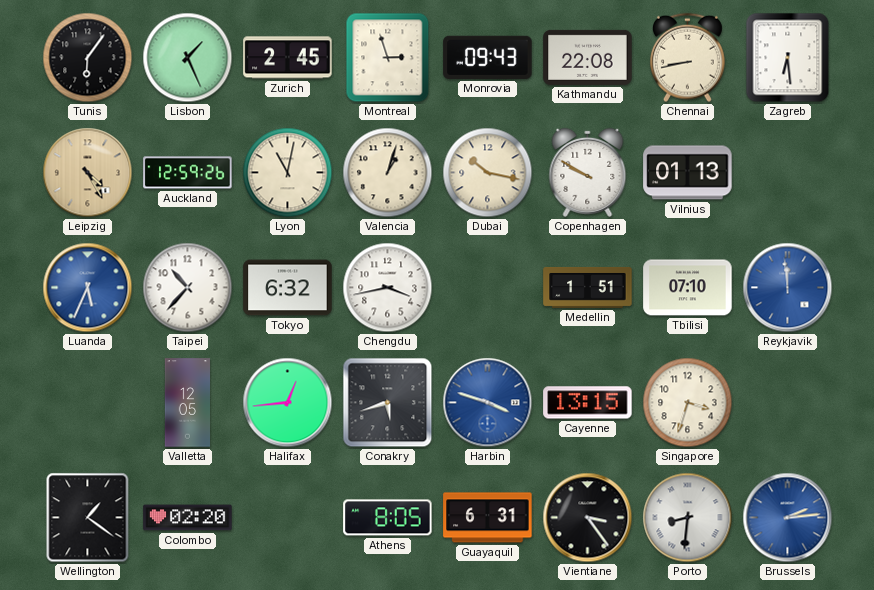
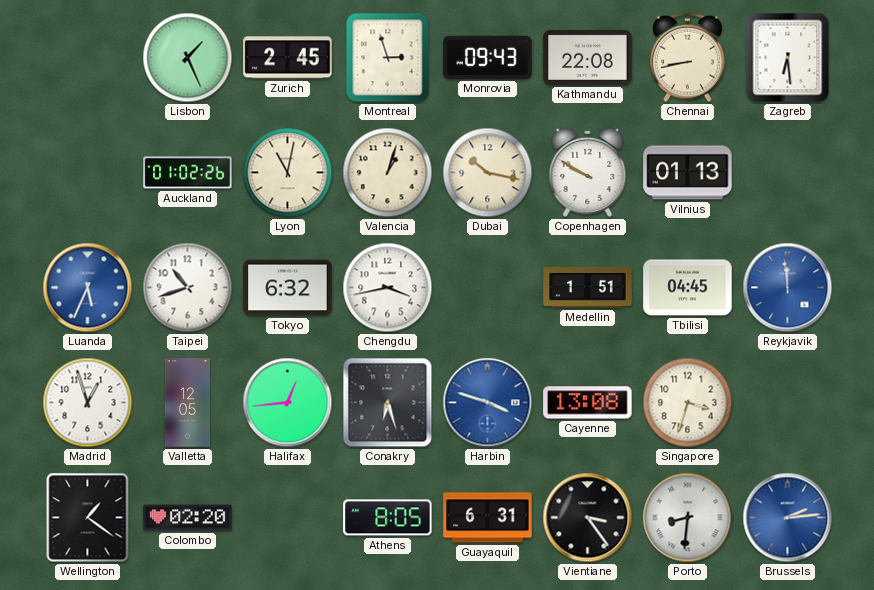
Tunis: 6:06 -> none
Leipzig: 4:25 -> none
Auckland: 12:59 -> 01:02
Taipei: 10:37 -> 10:42
Tbilisi: 07:10 -> 04:45
Madrid: none -> 12:57
Conakry: 5:42 -> 6:27
Cayenne: 13:15 -> 13:08
